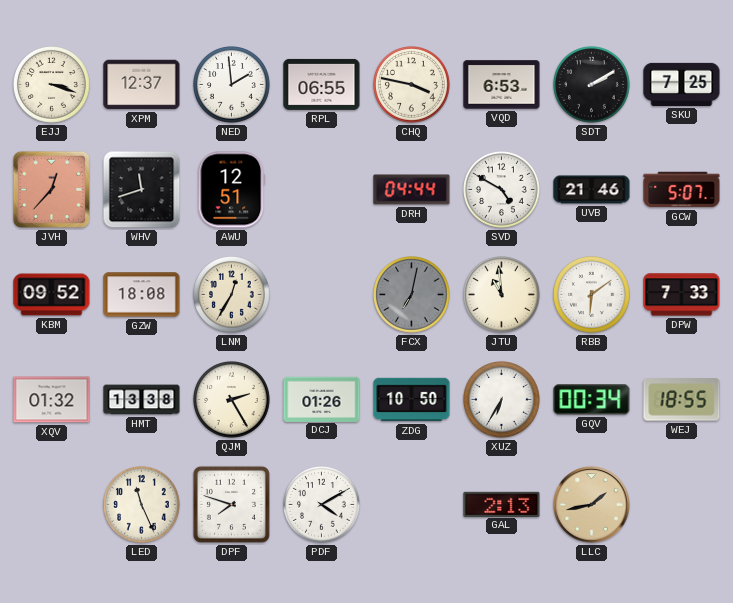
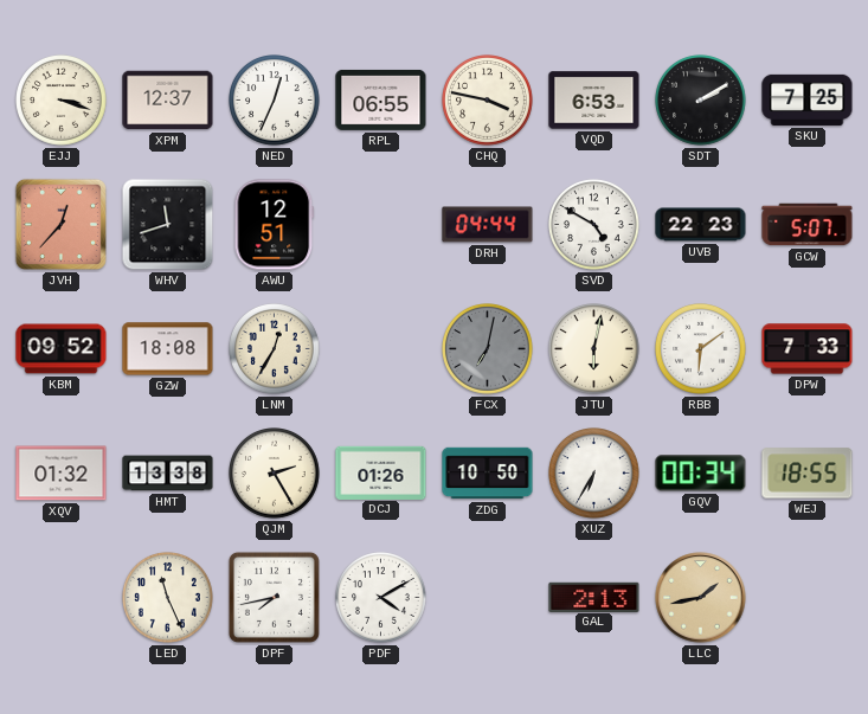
NED: 1:59 -> 12:34
UVB: 21:46 -> 22:23
JTU: 10:59 -> 6:02
DPF: 7:48 -> 7:43
